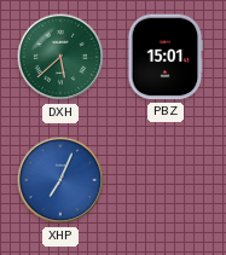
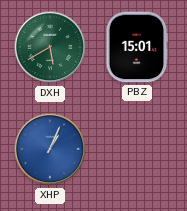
DXH: 5:38 -> 5:40
XHP: 7:04 -> 1:04
